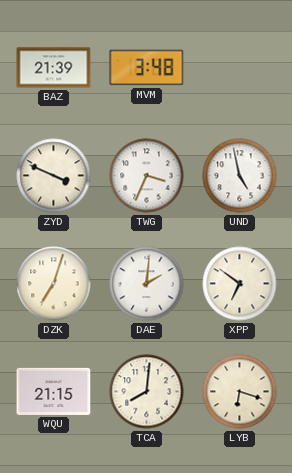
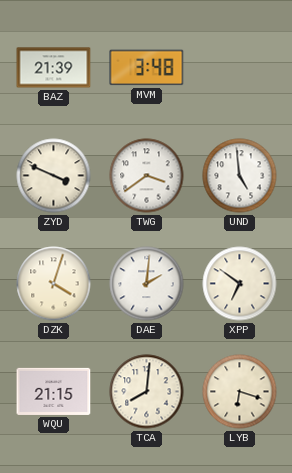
TWG: 3:34 -> 3:39
UND: 4:58 -> 4:59
DZK: 7:03 -> 4:03
